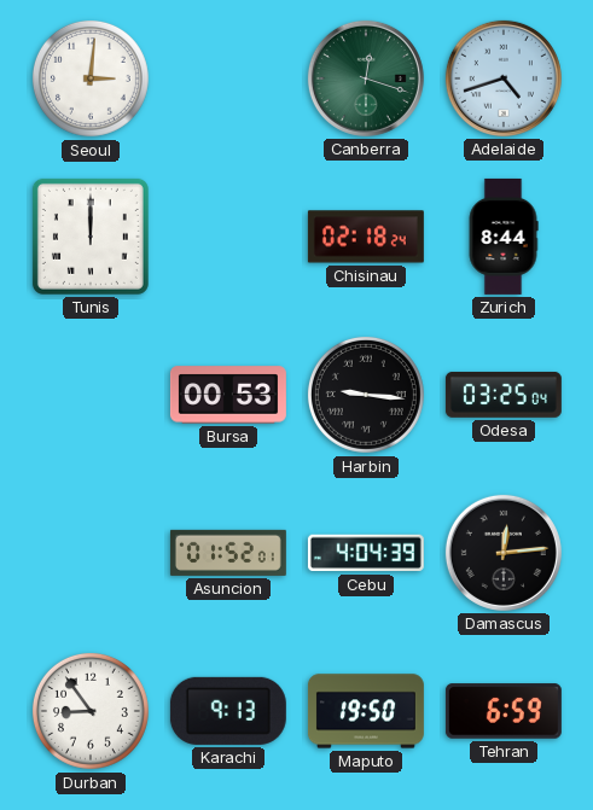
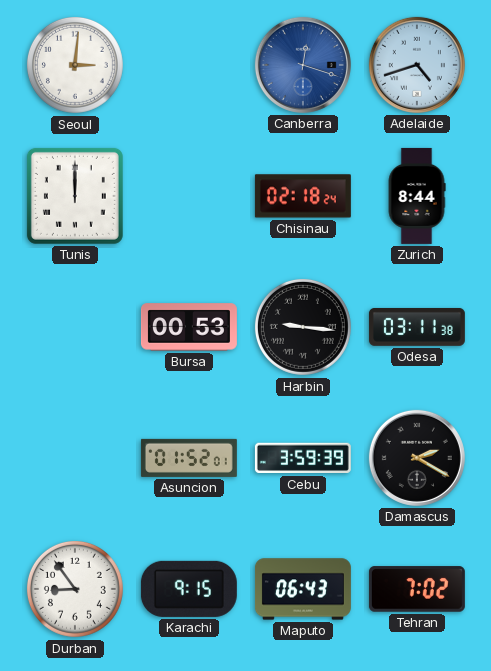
Canberra dial: green -> blue
Odesa: 03:25 -> 03:11
Cebu: 4:04 -> 3:59
Damascus: 12:14 -> 2:20
Karachi: 9:13 -> 9:15
Maputo: 19:50 -> 06:43
Tehran: 6:59 -> 7:02
